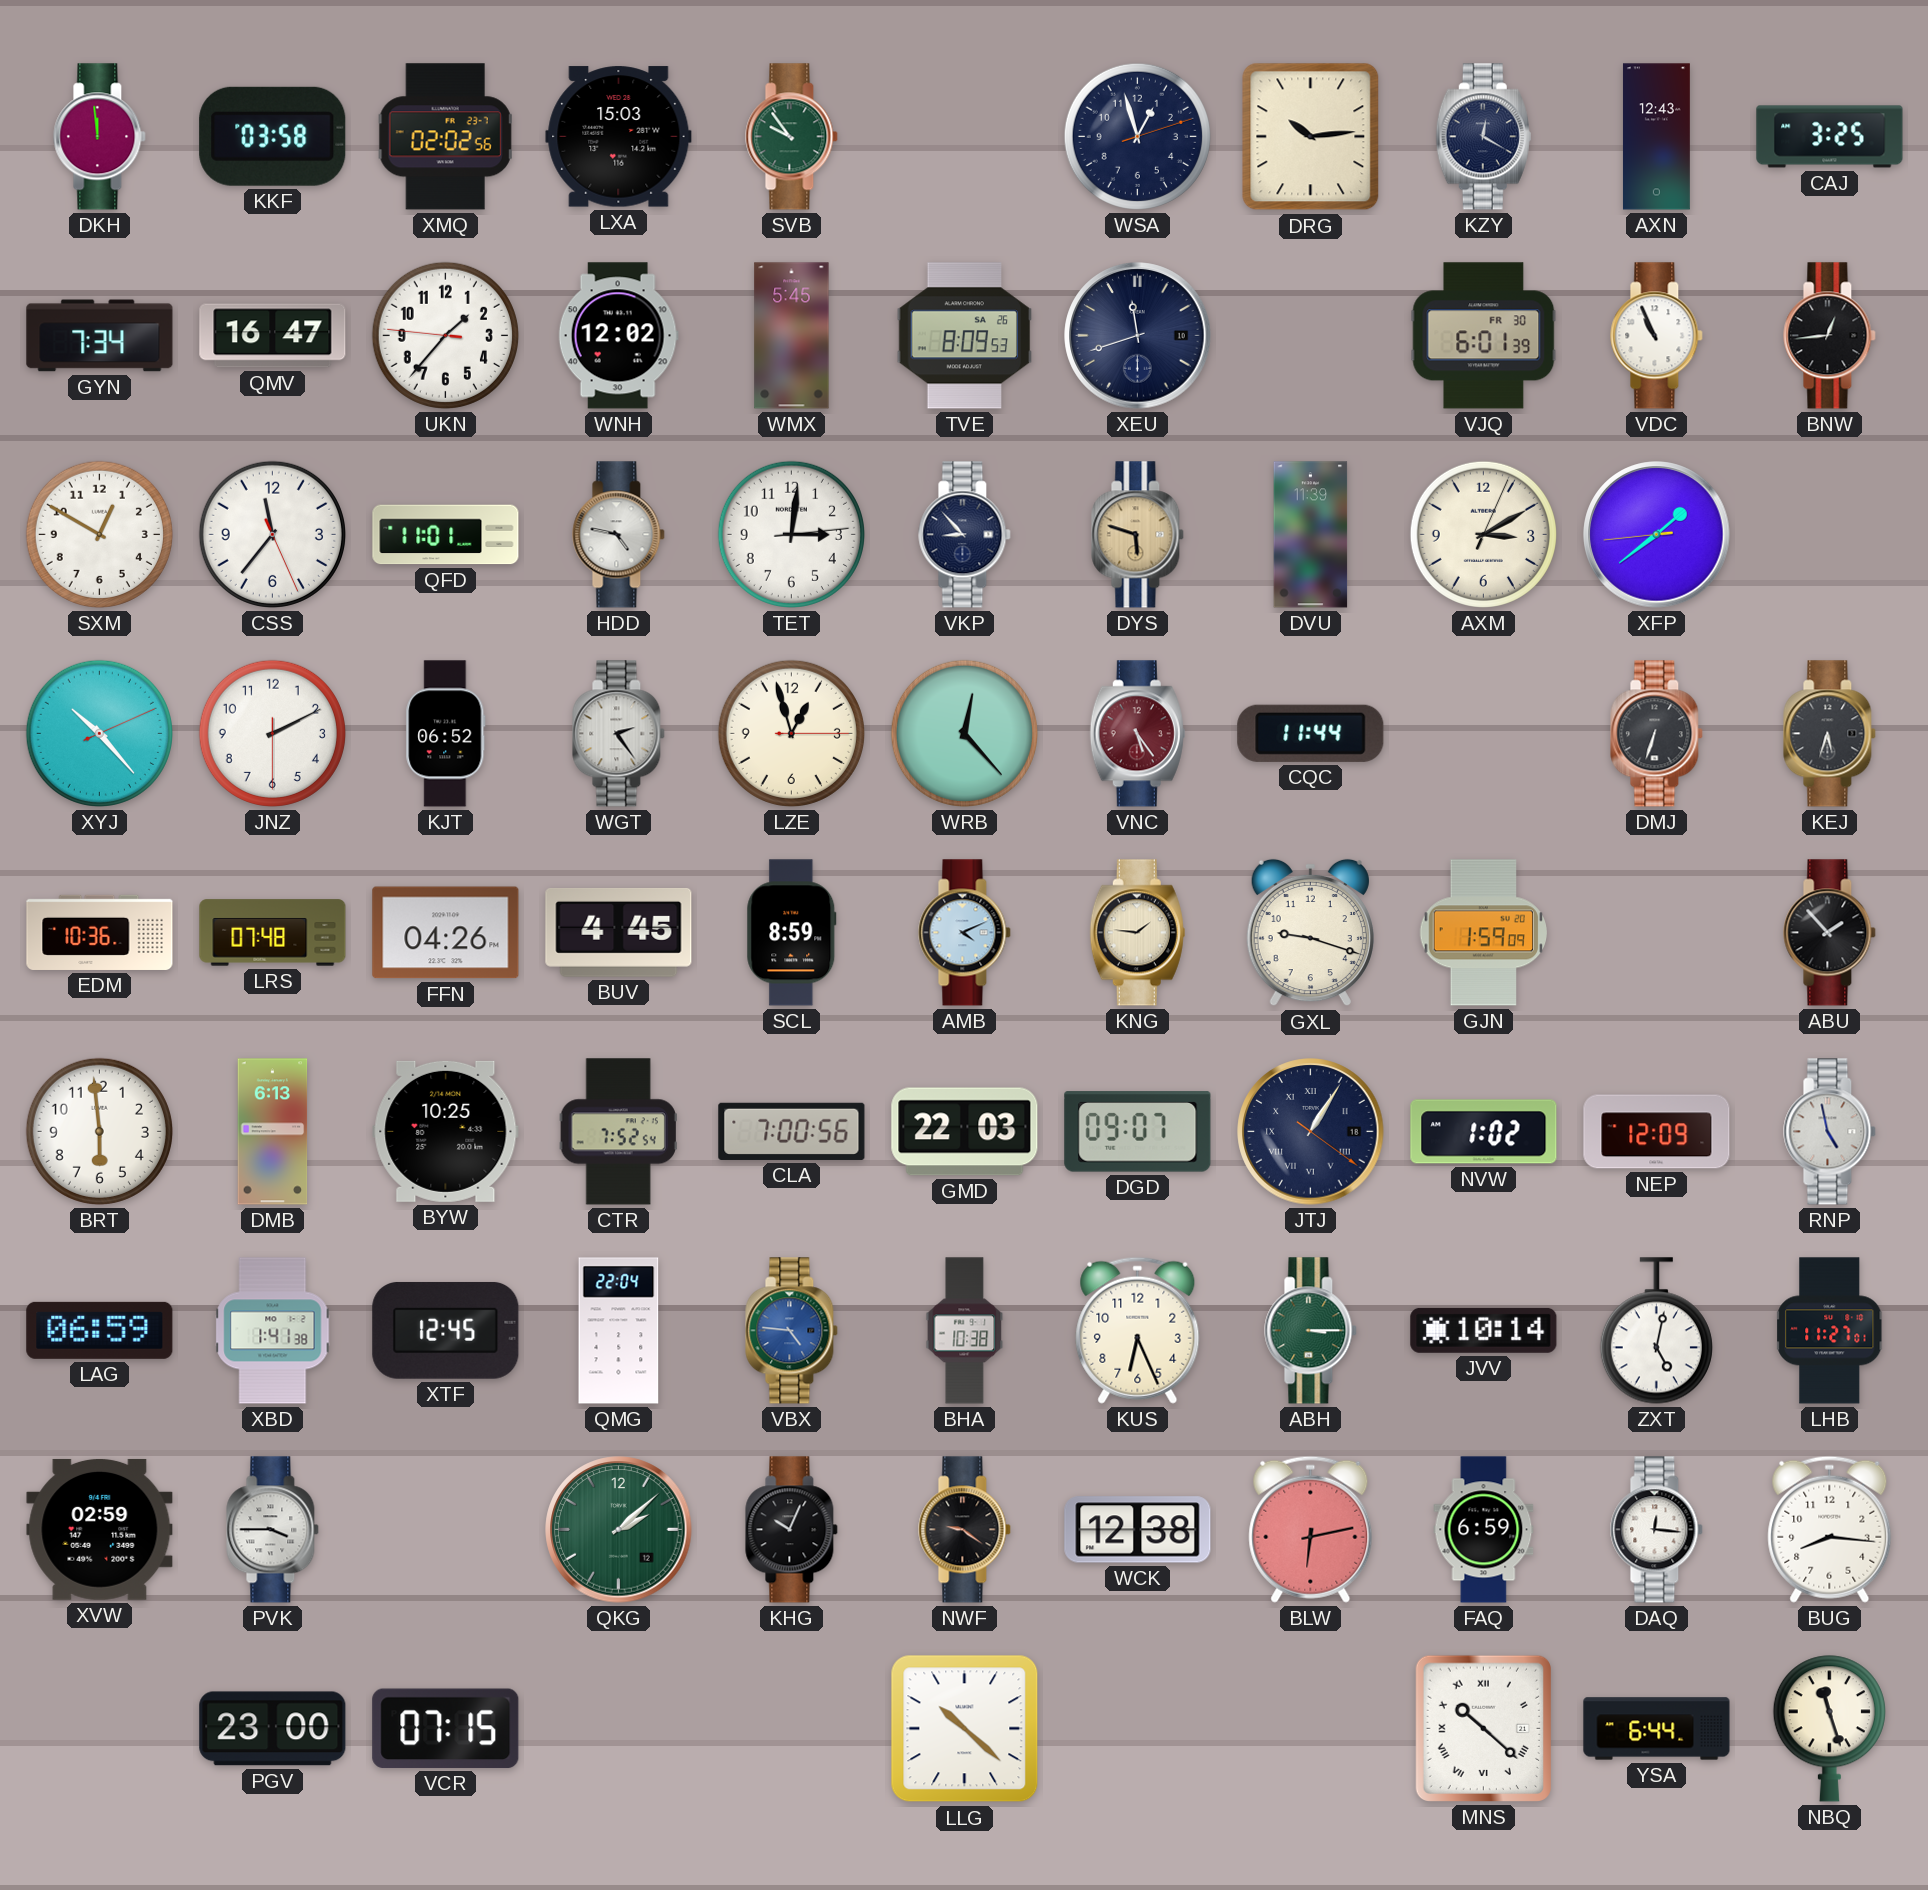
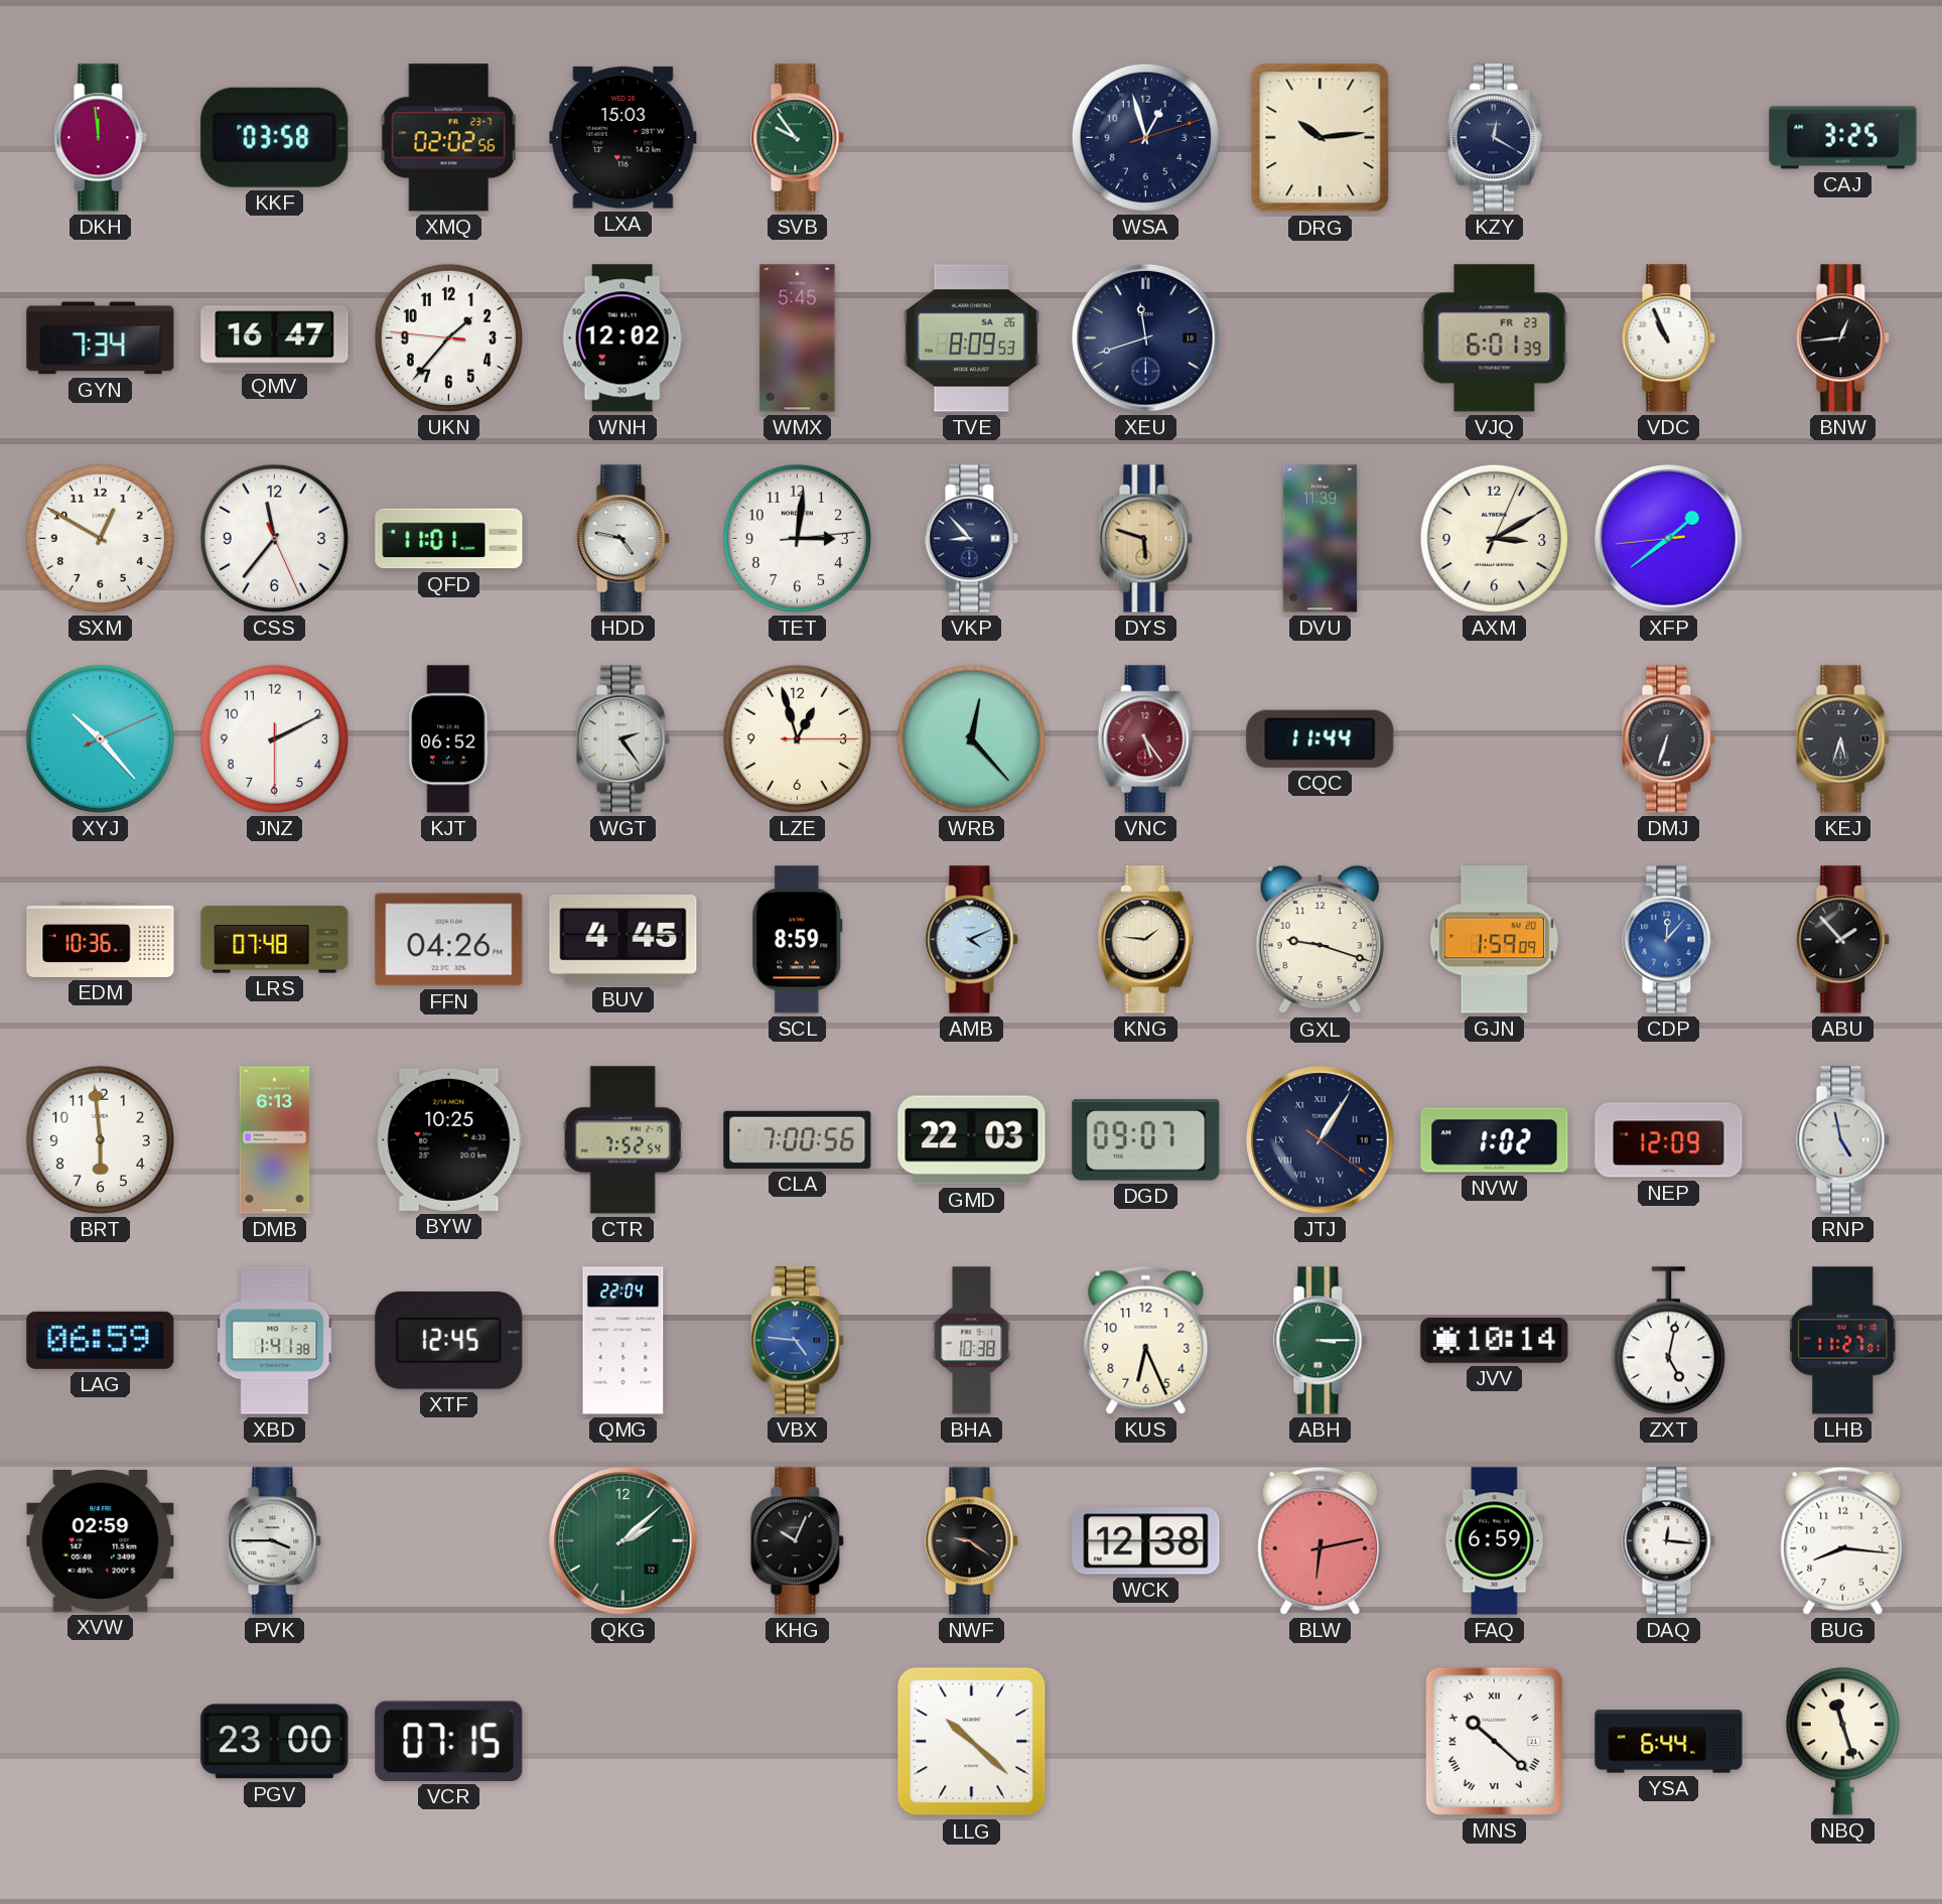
AXN: 12:43 -> none
VJQ date: FR 30 -> FR 23
CDP: none -> 12:07
